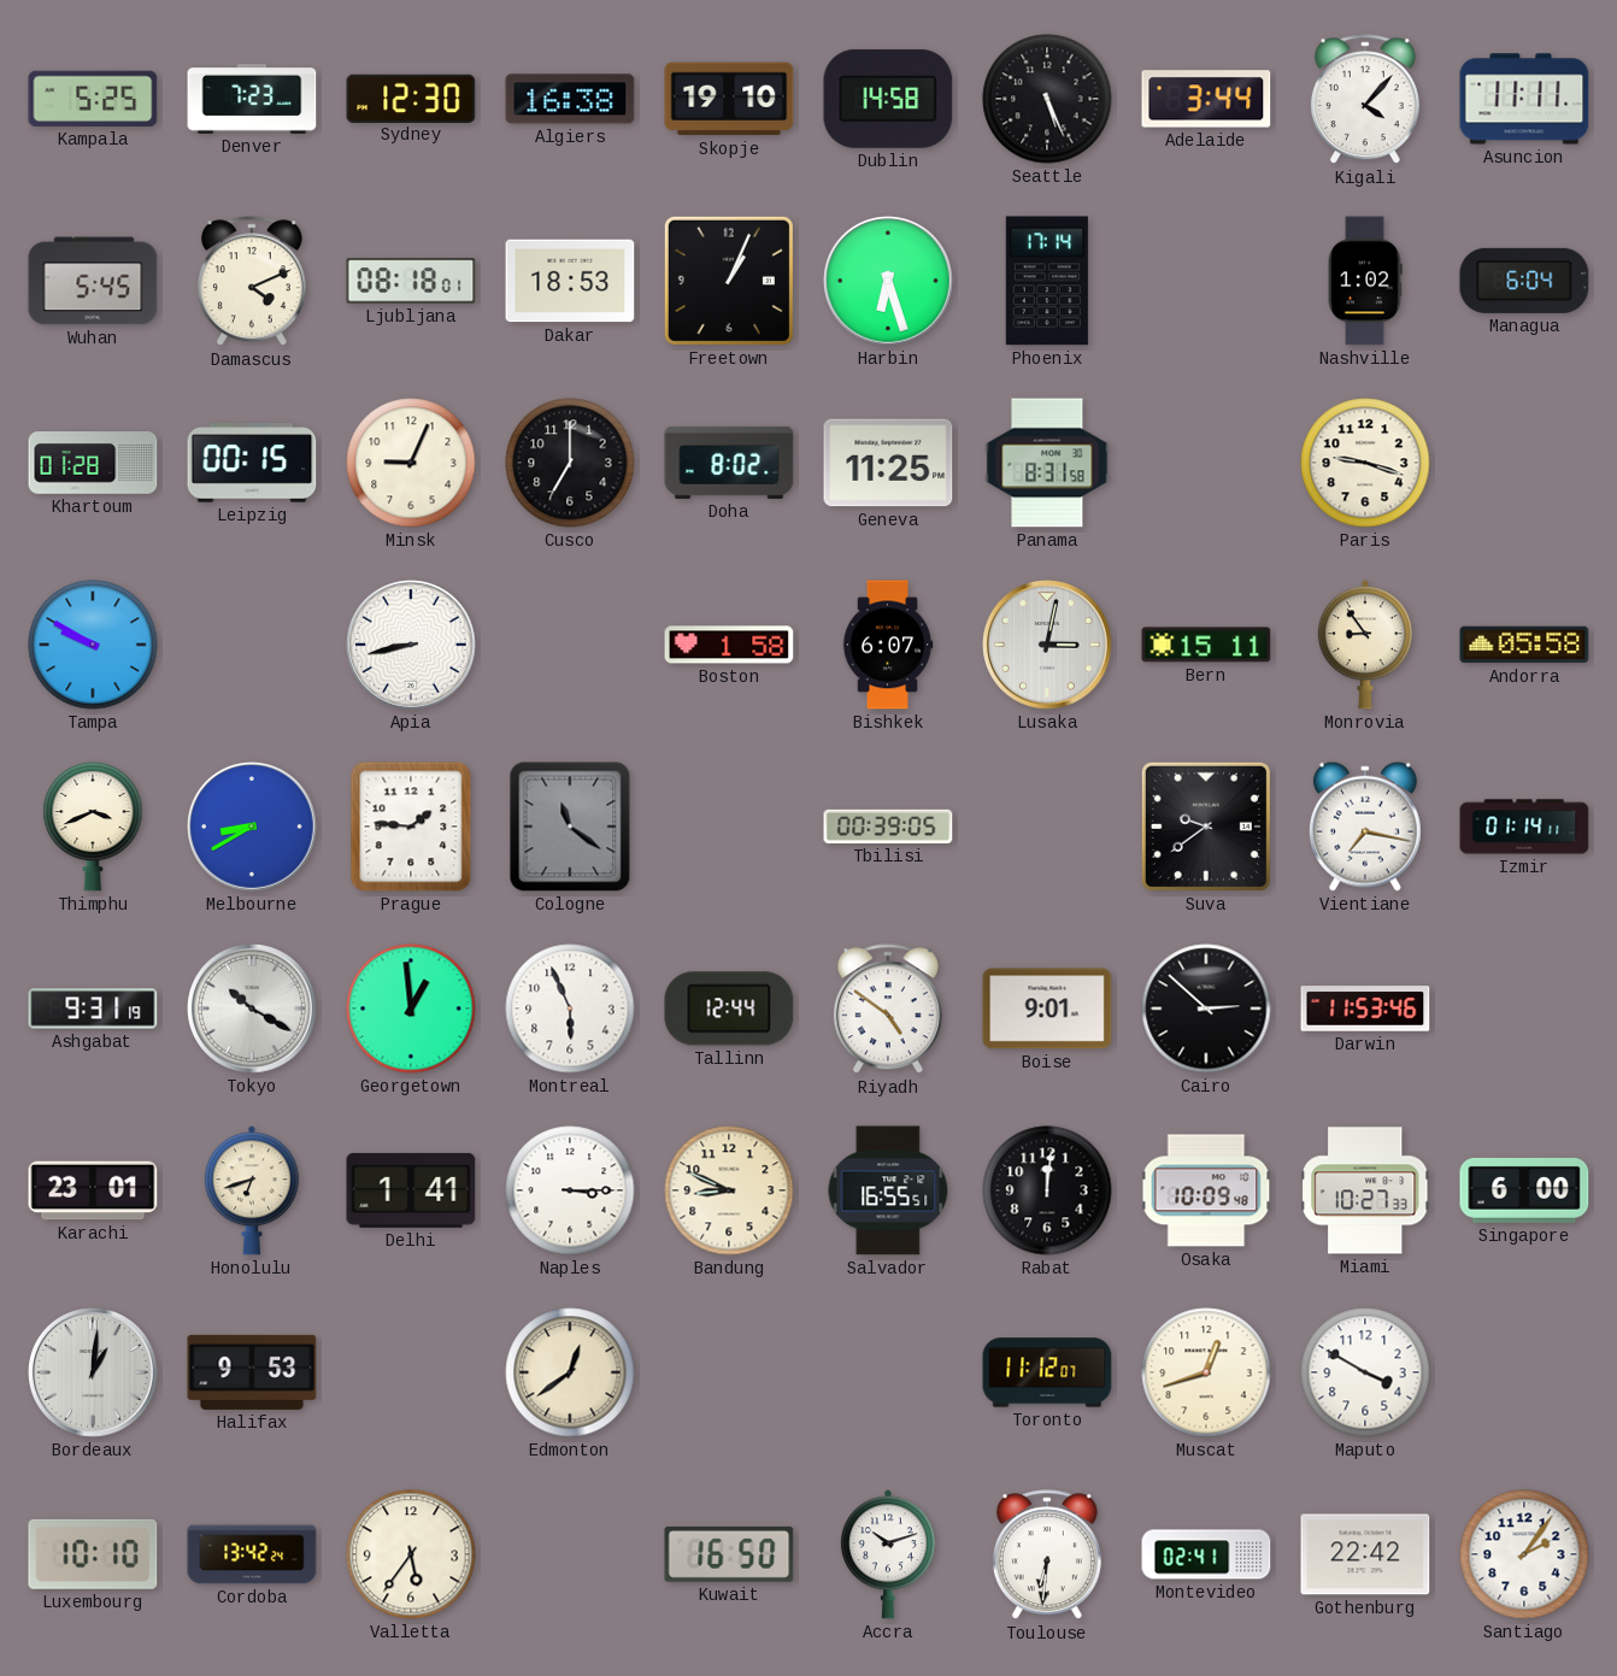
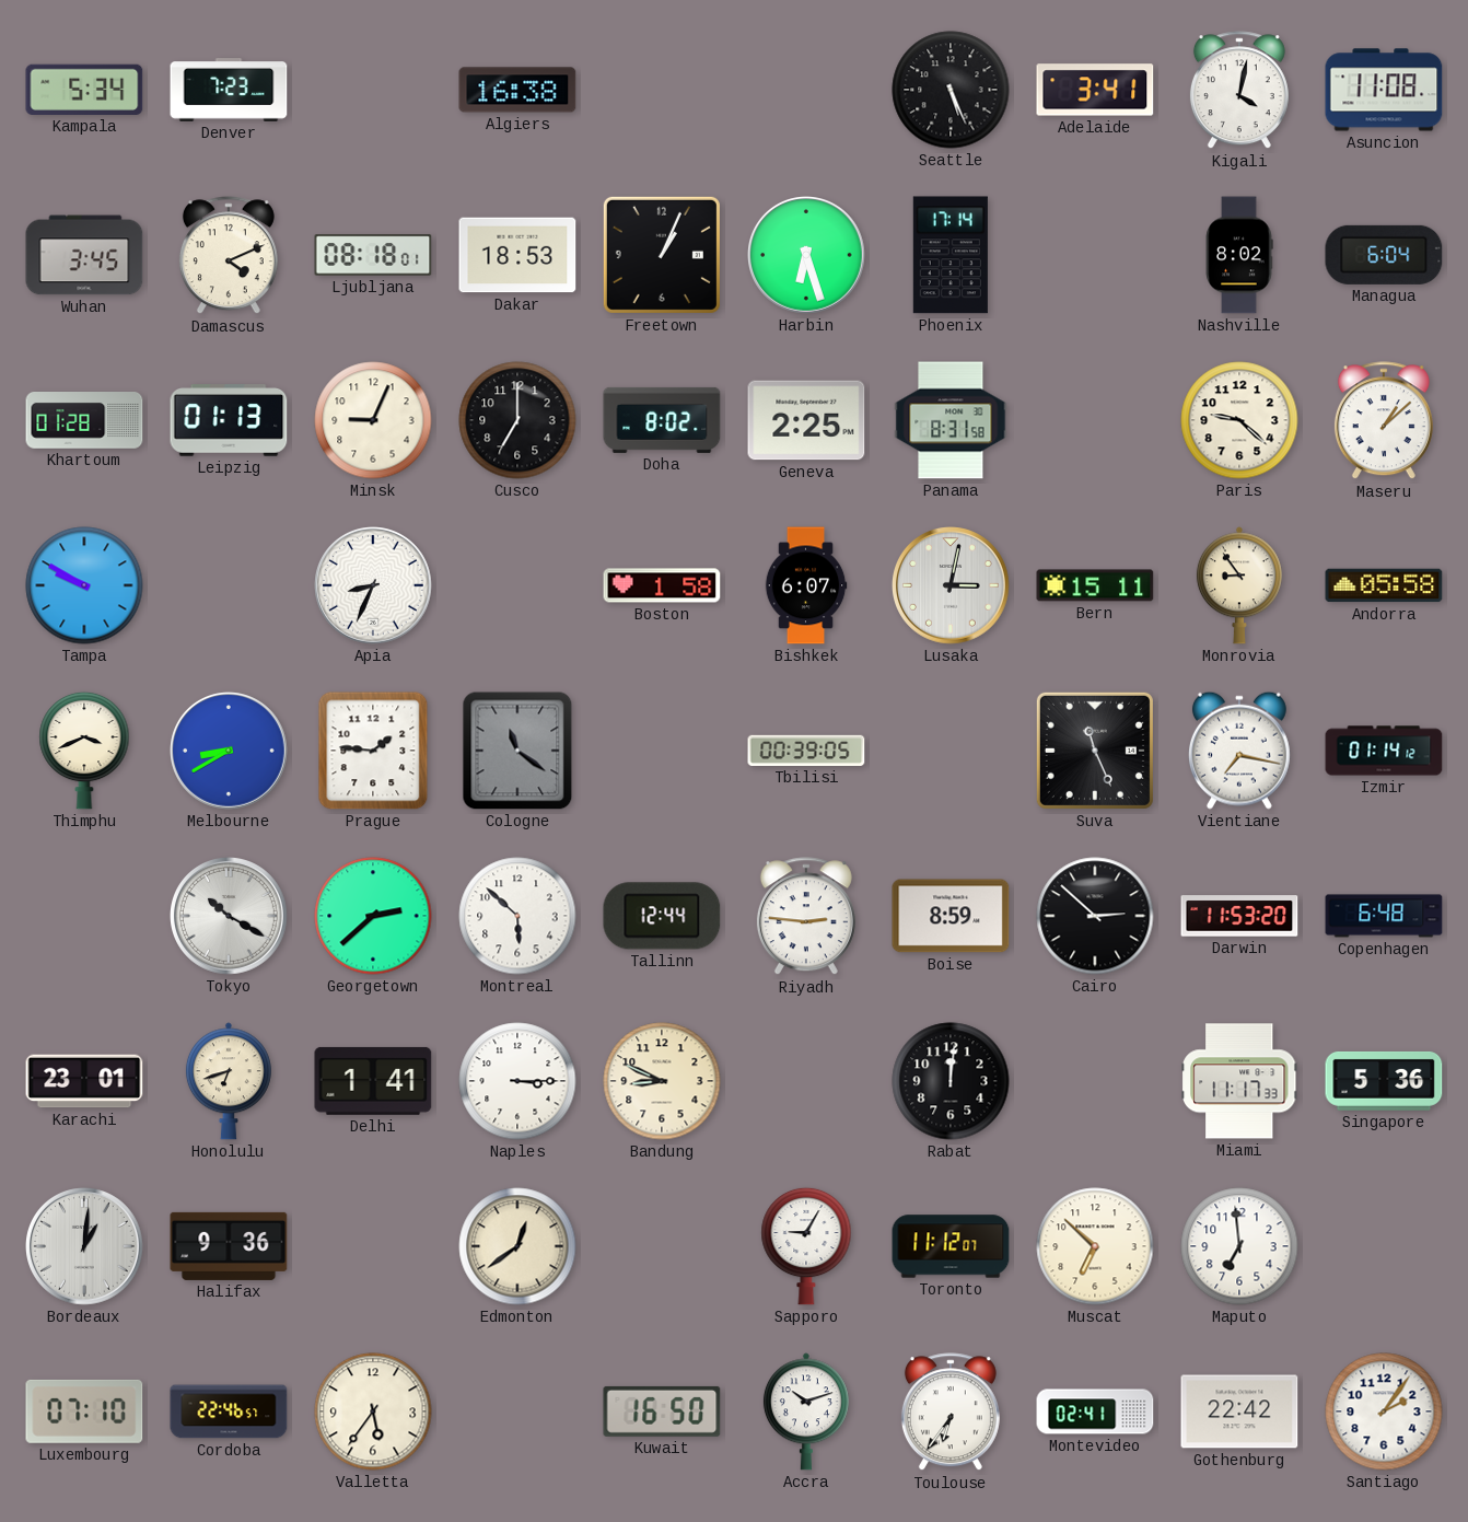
Kampala: 5:25 -> 5:34
Sydney: 12:30 -> none
Skopje: 19:10 -> none
Dublin: 14:58 -> none
Adelaide: 3:44 -> 3:41
Kigali: 4:07 -> 4:02
Asuncion: 11:11 -> 11:08
Wuhan: 5:45 -> 3:45
Nashville: 1:02 -> 8:02
Leipzig: 00:15 -> 01:13
Geneva: 11:25 -> 2:25
Paris: 9:18 -> 9:22
Maseru: none -> 1:08
Apia: 8:43 -> 8:34
Suva: 9:39 -> 11:26
Izmir: 01:14:11 -> 01:14:12
Ashgabat: 9:31 -> none
Georgetown: 12:59 -> 2:38
Montreal: 5:56 -> 5:52
Riyadh: 4:51 -> 2:46
Boise: 9:01 -> 8:59
Darwin: 11:53:46 -> 11:53:20
Copenhagen: none -> 6:48
Salvador: 16:55 -> none
Osaka: 10:09 -> none
Miami: 10:27 -> 11:17
Singapore: 6:00 -> 5:36
Halifax: 9:53 -> 9:36
Sapporo: none -> 9:05
Muscat: 12:42 -> 6:52
Maputo: 3:50 -> 6:59
Luxembourg: 10:10 -> 07:10
Cordoba: 13:42 -> 22:46
Toulouse: 6:31 -> 6:36
